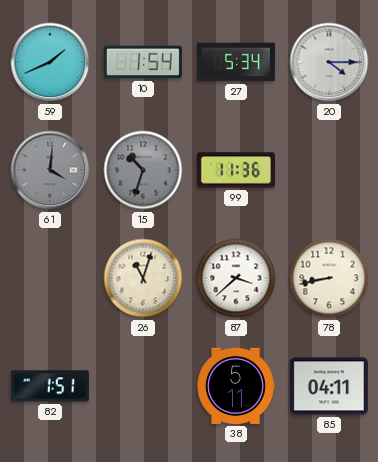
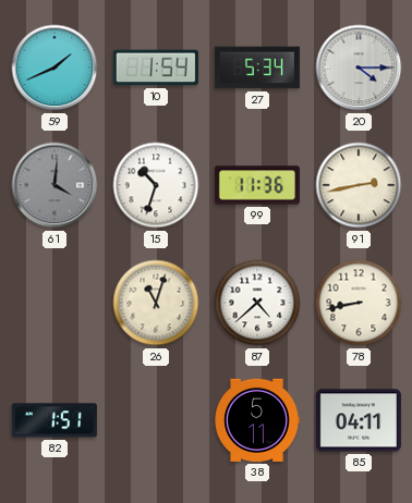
15 dial: grey -> white
91: none -> 2:43
87: 3:38 -> 4:38
